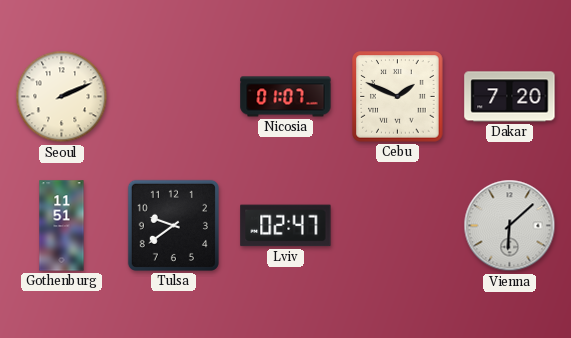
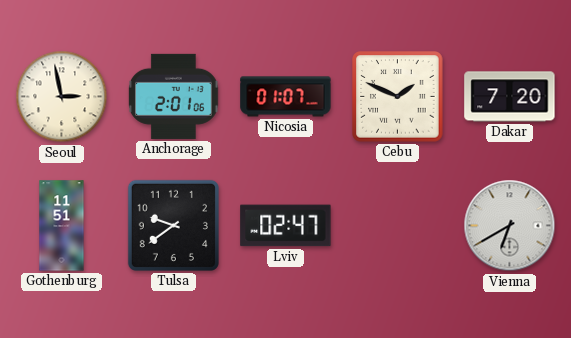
Seoul: 2:11 -> 2:58
Anchorage: none -> 2:01
Vienna: 6:08 -> 6:40
